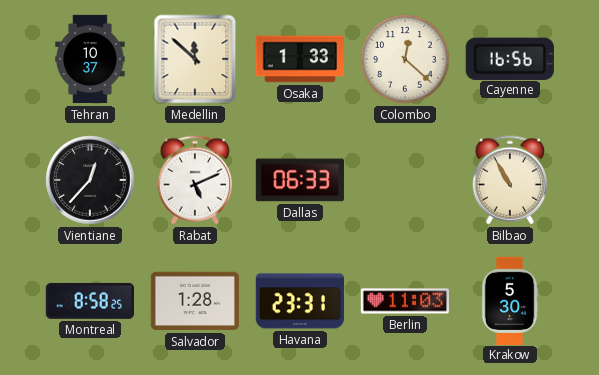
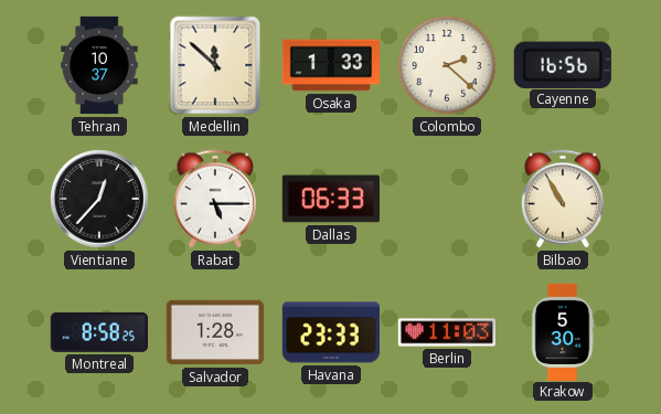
Colombo: 12:22 -> 2:22
Rabat: 5:11 -> 5:15
Havana: 23:31 -> 23:33
